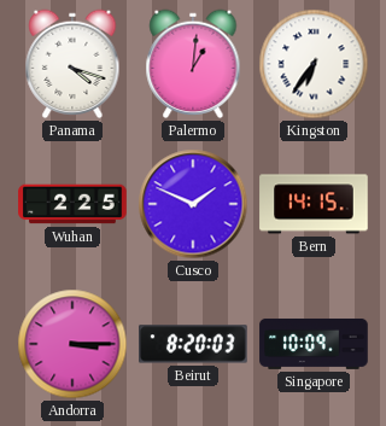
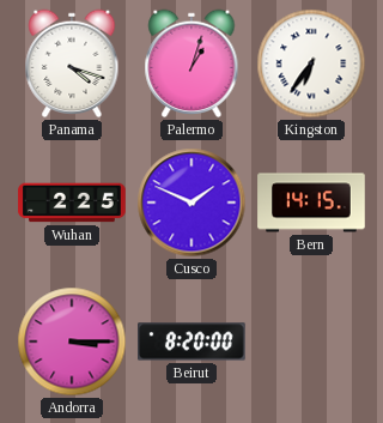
Palermo: 1:01 -> 1:03
Beirut: 8:20:03 -> 8:20:00
Singapore: 10:09 -> none
